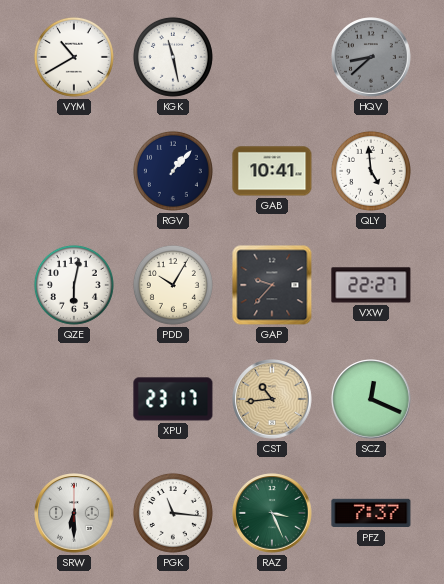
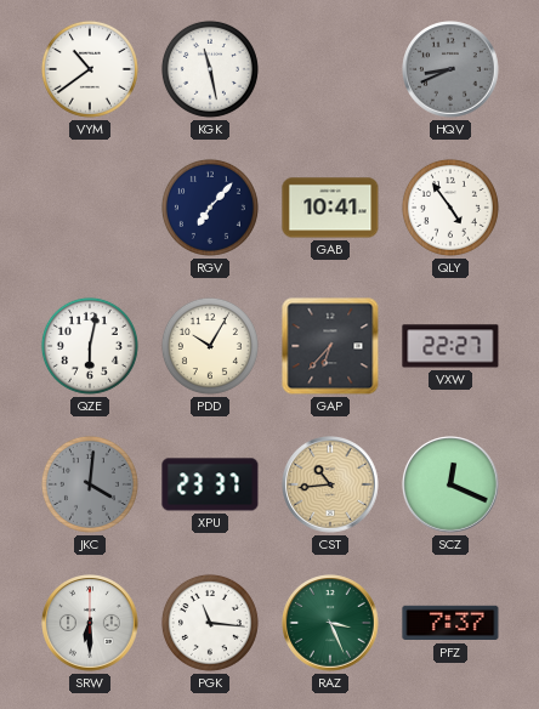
VYM: 10:40 -> 10:39
HQV: 8:38 -> 8:41
RGV: 1:07 -> 7:07
QLY: 4:59 -> 4:54
GAP: 9:37 -> 6:37
JKC: none -> 4:01
XPU: 23:17 -> 23:37
